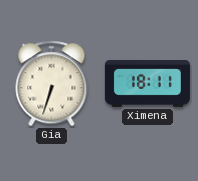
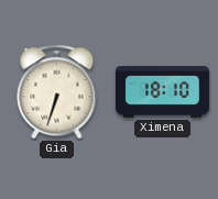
Ximena: 18:11 -> 18:10
